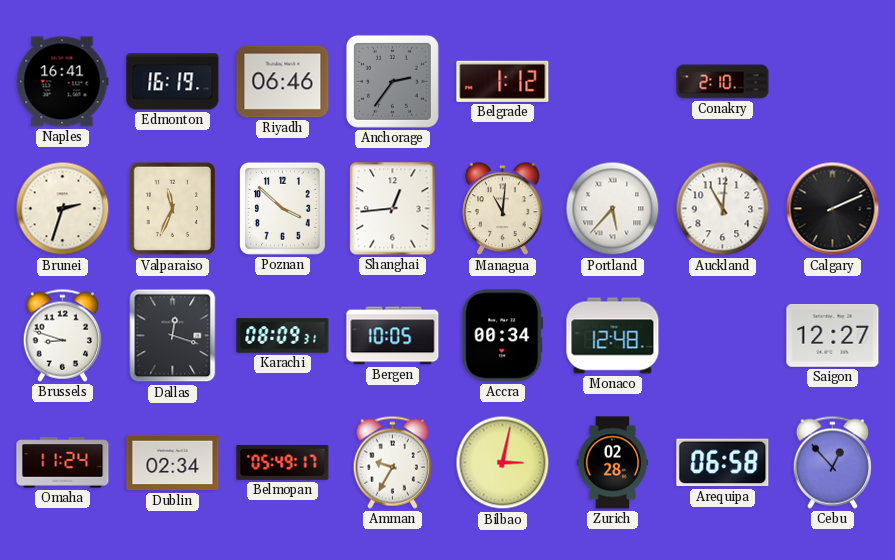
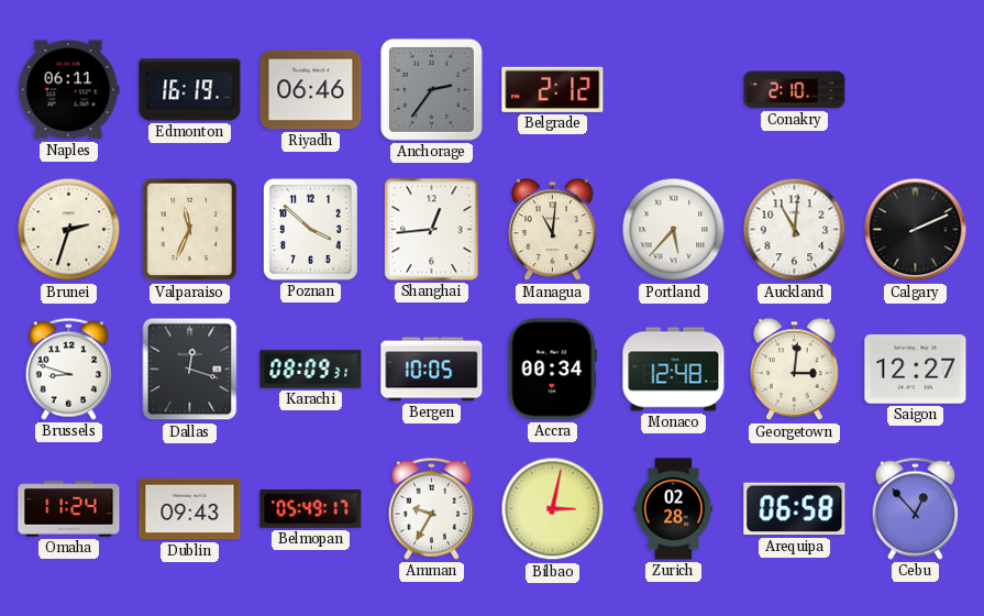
Naples: 16:41 -> 06:11
Belgrade: 1:12 -> 2:12
Georgetown: none -> 3:01
Dublin: 02:34 -> 09:43
